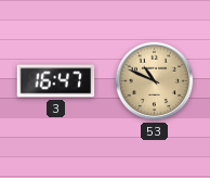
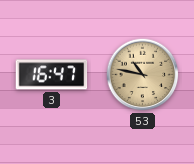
53: 10:49 -> 10:47
